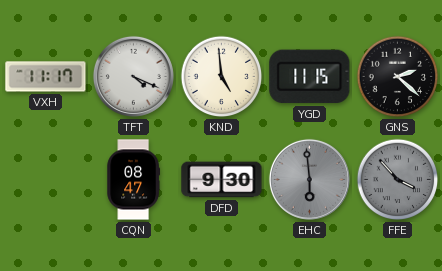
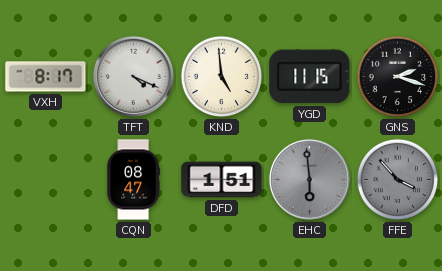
VXH: 11:17 -> 8:17
GNS: 2:22 -> 2:18
DFD: 9:30 -> 1:51
